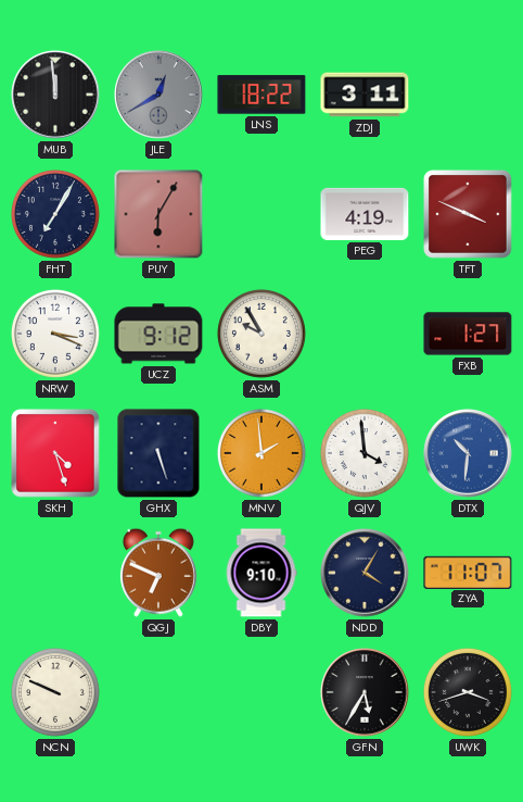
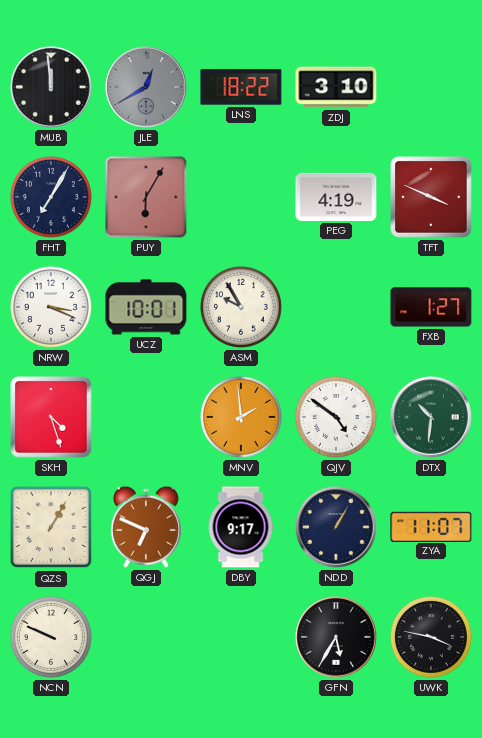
ZDJ: 3:11 -> 3:10
UCZ: 9:12 -> 10:01
GHX: 5:27 -> none
QJV: 3:59 -> 4:51
DTX dial: blue -> green
QZS: none -> 1:05
DBY: 9:10 -> 9:17
NDD: 4:05 -> 1:05
UWK: 3:42 -> 3:47
